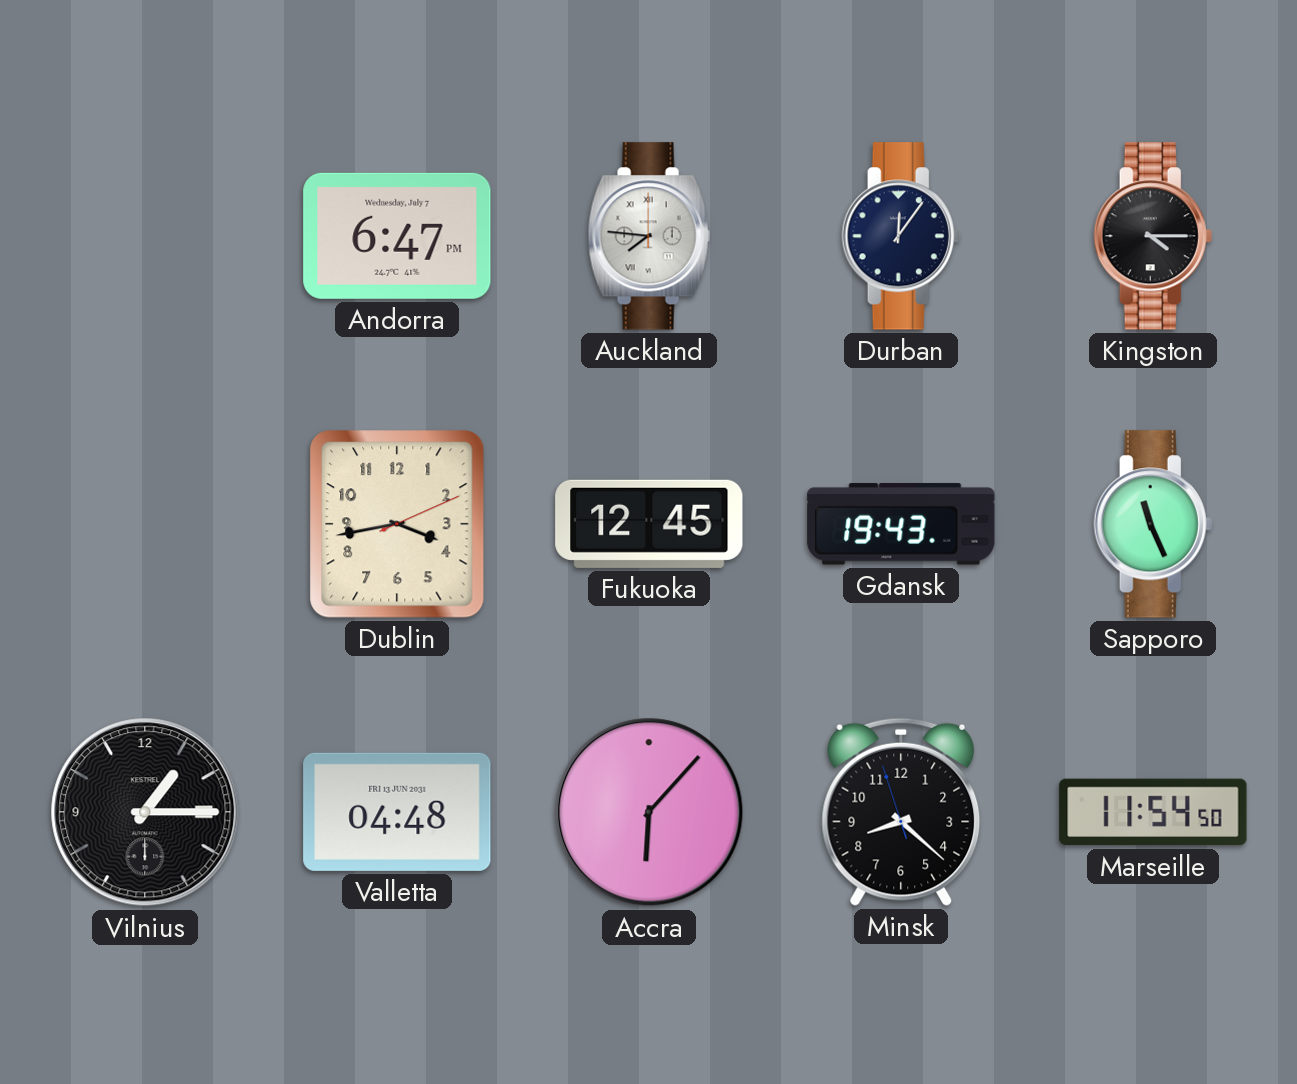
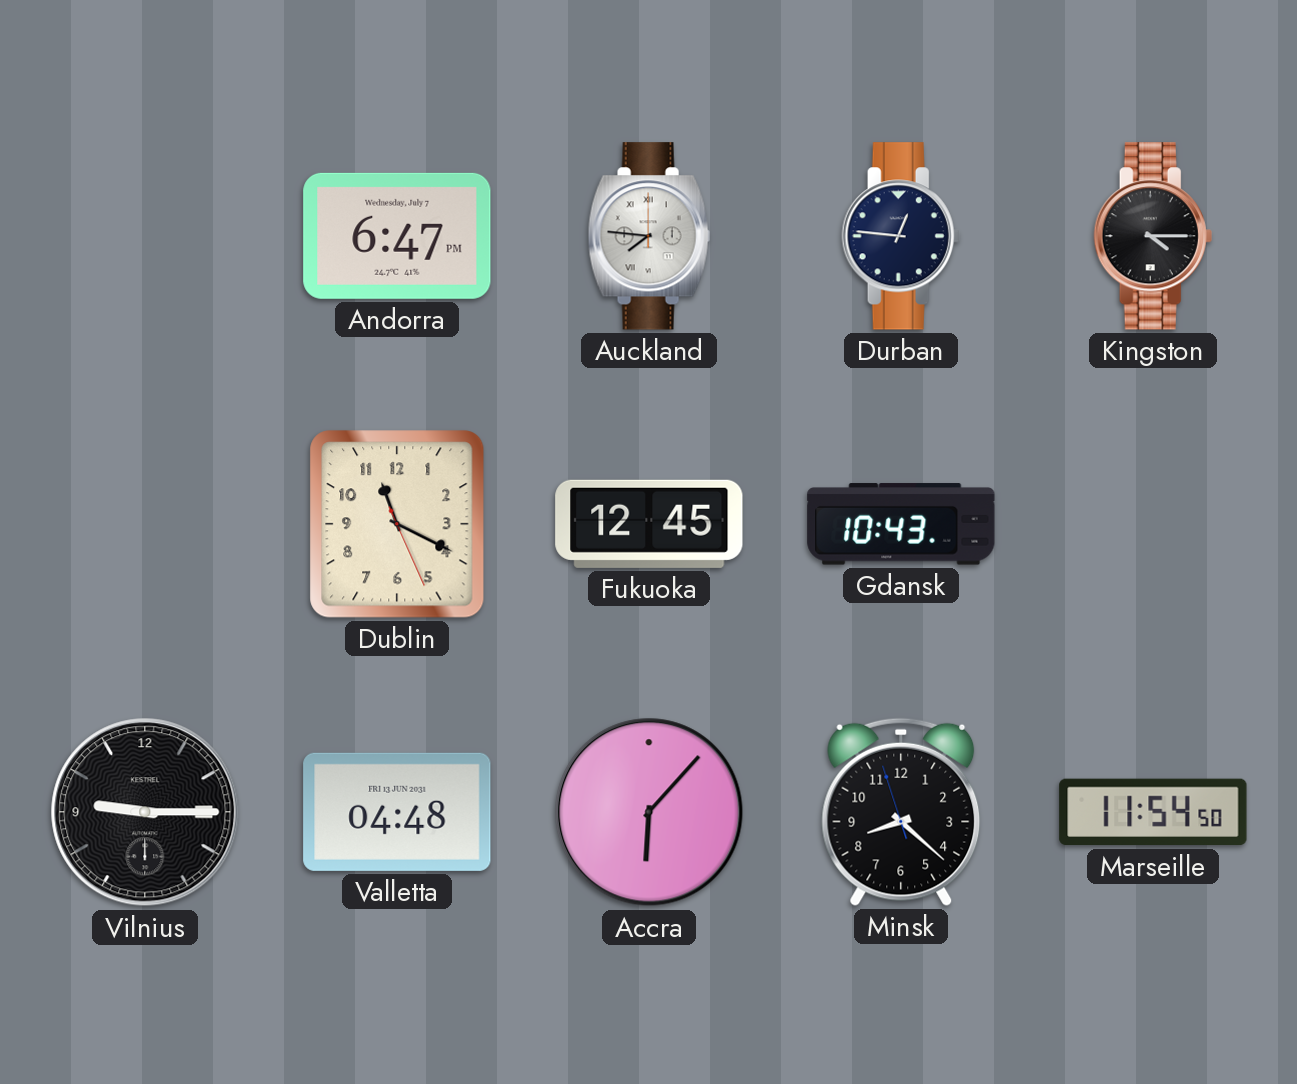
Durban: 12:06 -> 12:46
Dublin: 3:43 -> 11:19
Gdansk: 19:43 -> 10:43
Sapporo: 11:26 -> none
Vilnius: 1:15 -> 9:15
